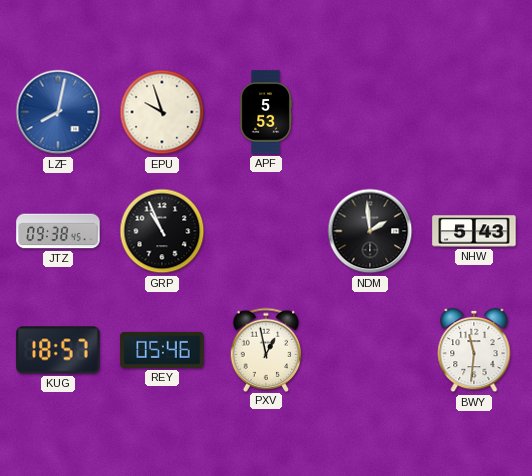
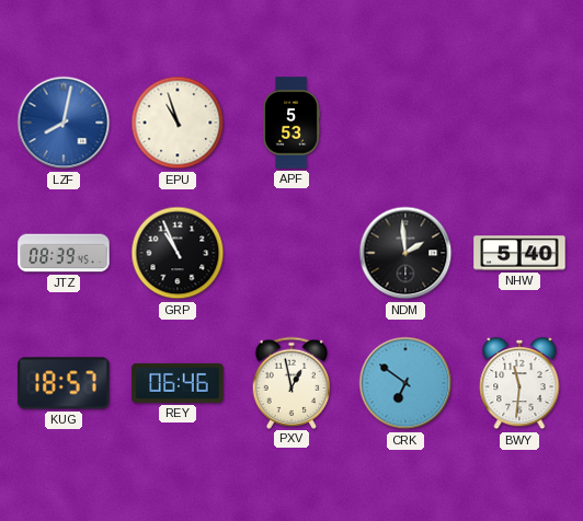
EPU: 9:57 -> 10:57
JTZ: 09:38 -> 08:39
NHW: 5:43 -> 5:40
REY: 05:46 -> 06:46
CRK: none -> 6:51
